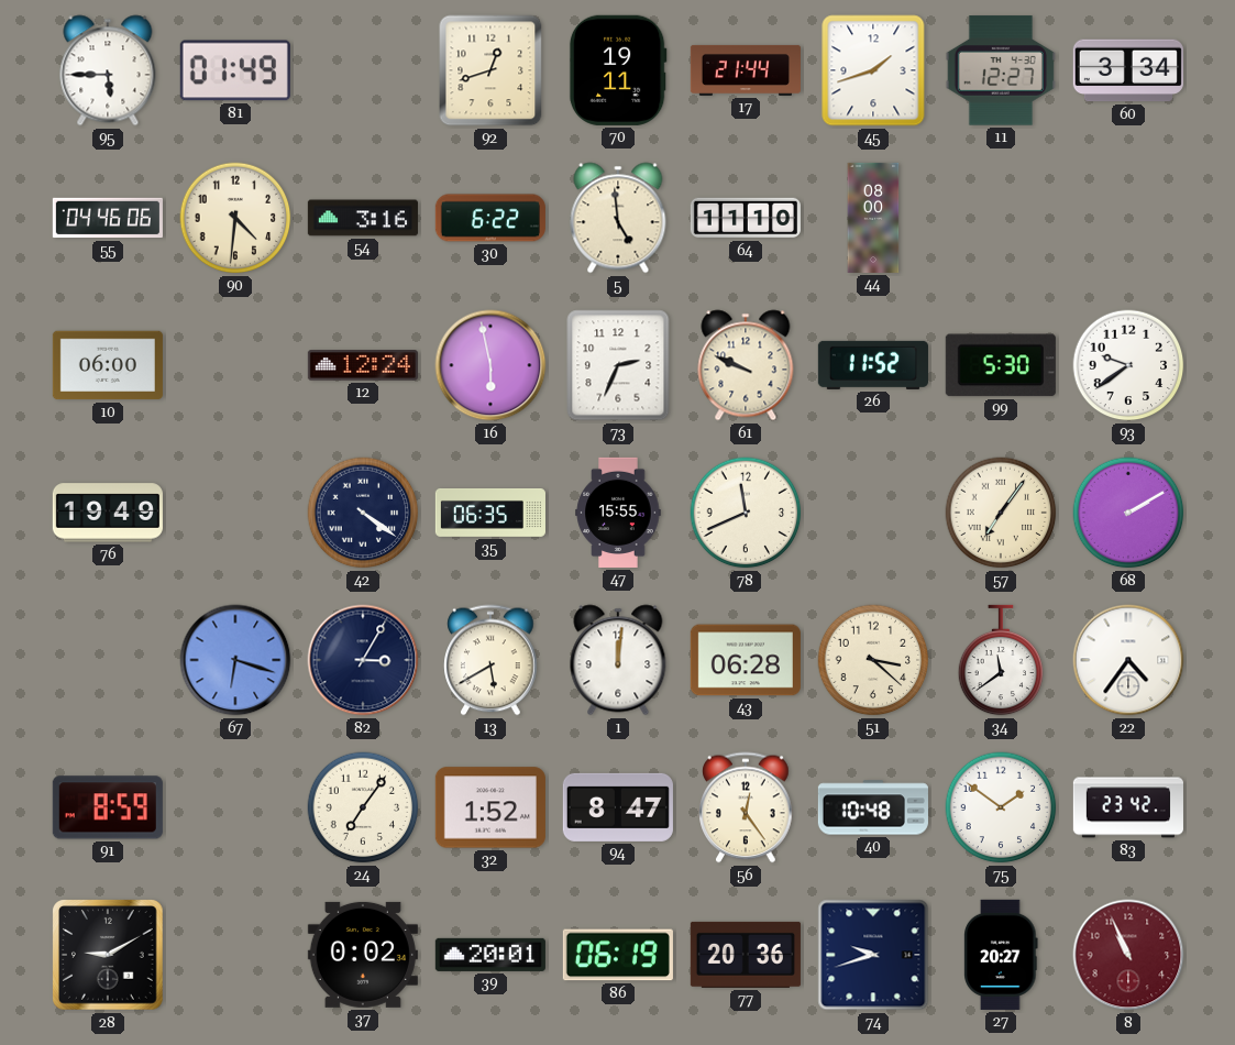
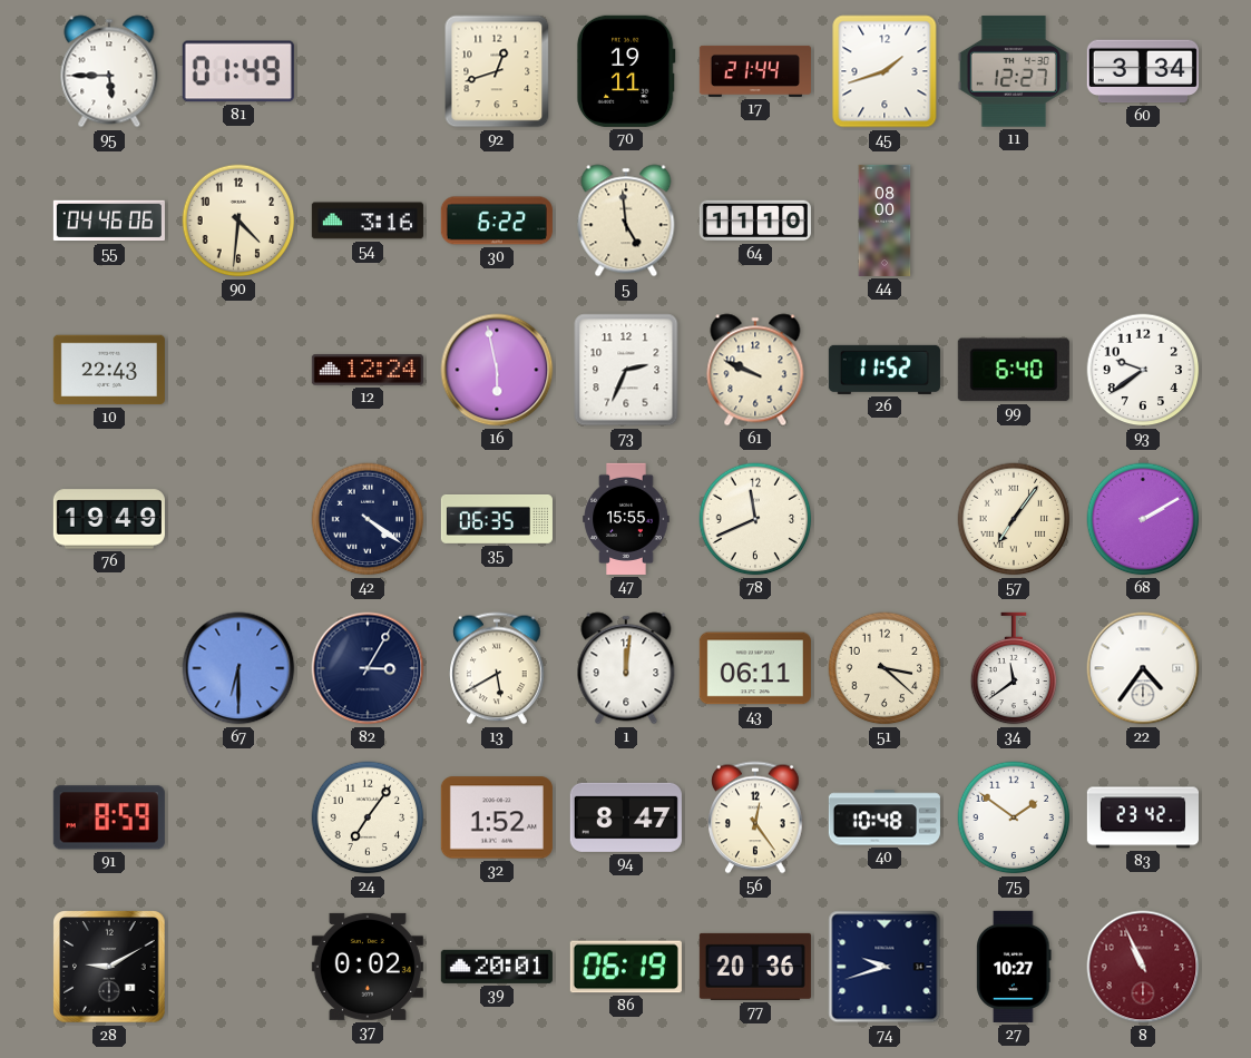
10: 06:00 -> 22:43
99: 5:30 -> 6:40
67: 6:18 -> 6:30
43: 06:28 -> 06:11
27: 20:27 -> 10:27
